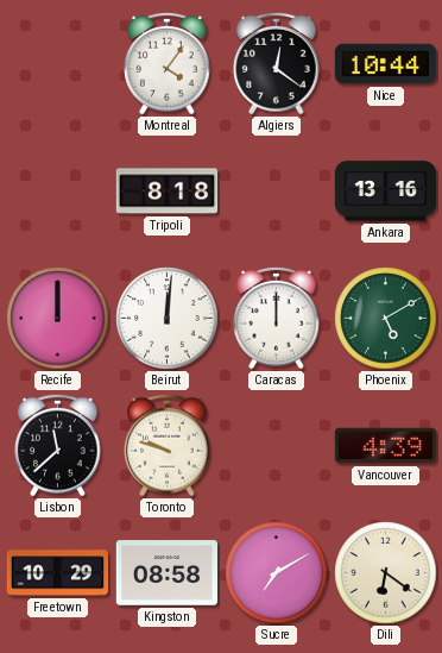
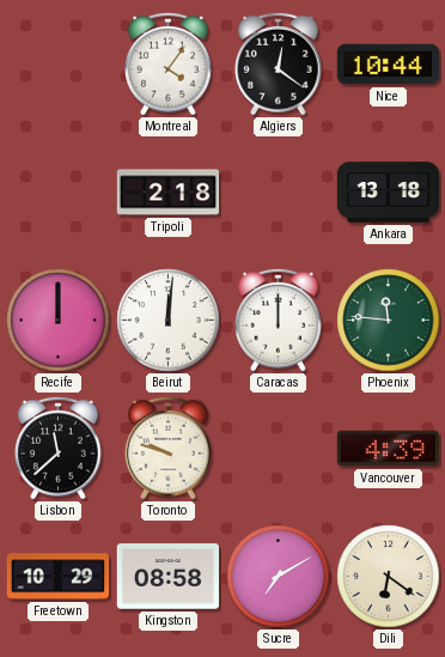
Tripoli: 8:18 -> 2:18
Ankara: 13:16 -> 13:18
Phoenix: 5:10 -> 11:46
